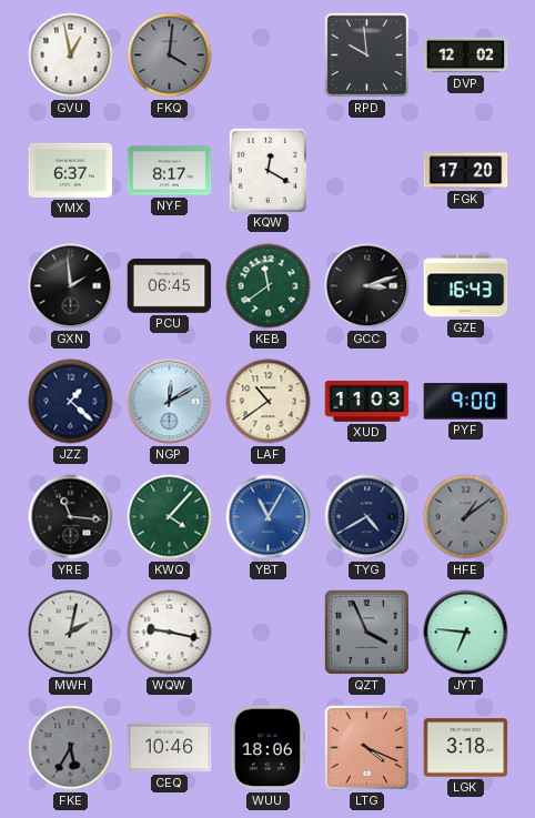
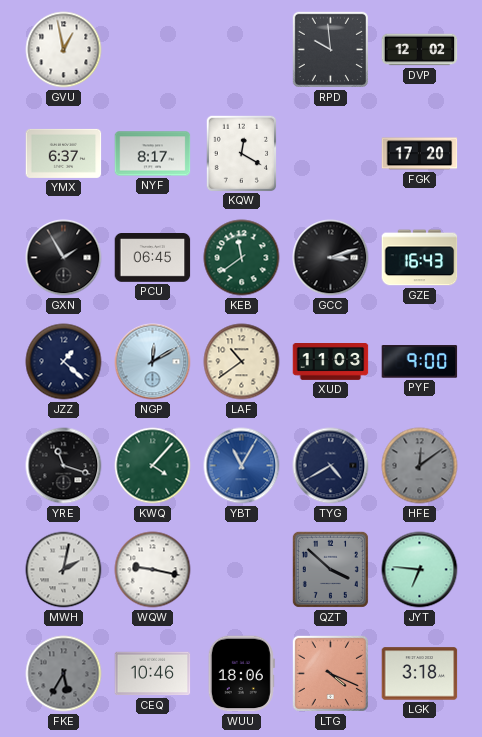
FKQ: 4:01 -> none
GXN: 1:59 -> 1:55
YRE: 11:16 -> 11:18
HFE: 1:09 -> 12:09
QZT: 3:56 -> 3:52
